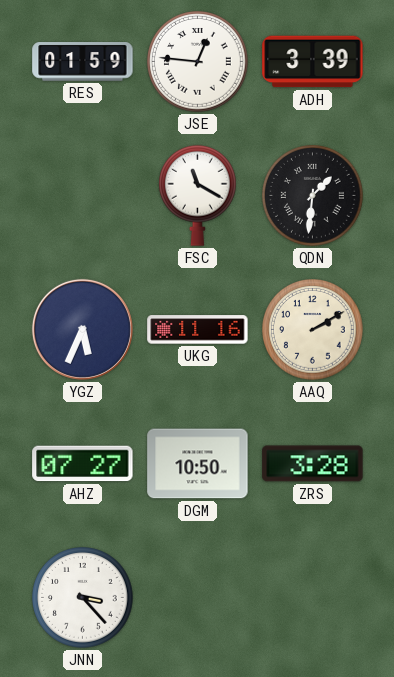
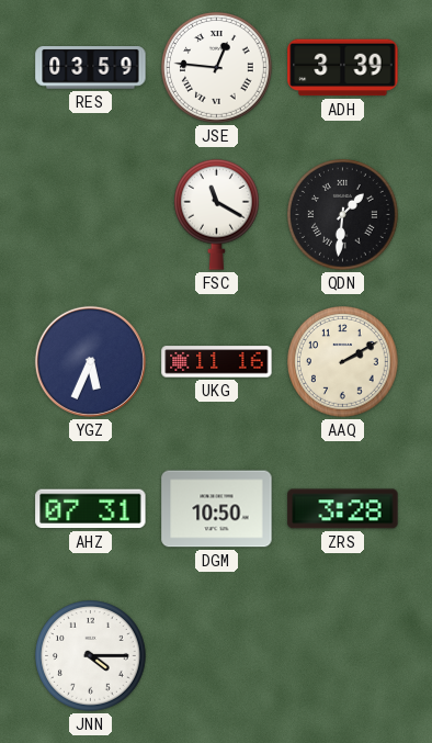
RES: 01:59 -> 03:59
AHZ: 07:27 -> 07:31
JNN: 3:23 -> 4:15
